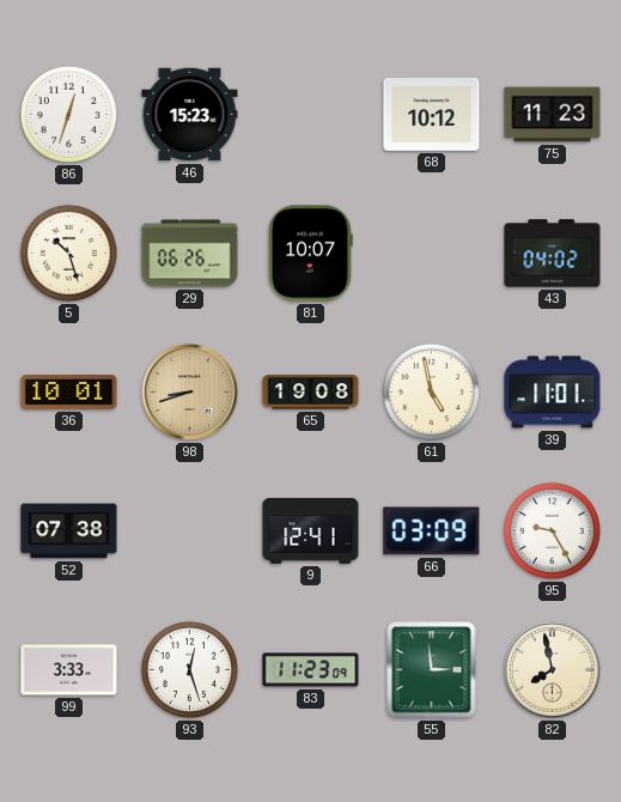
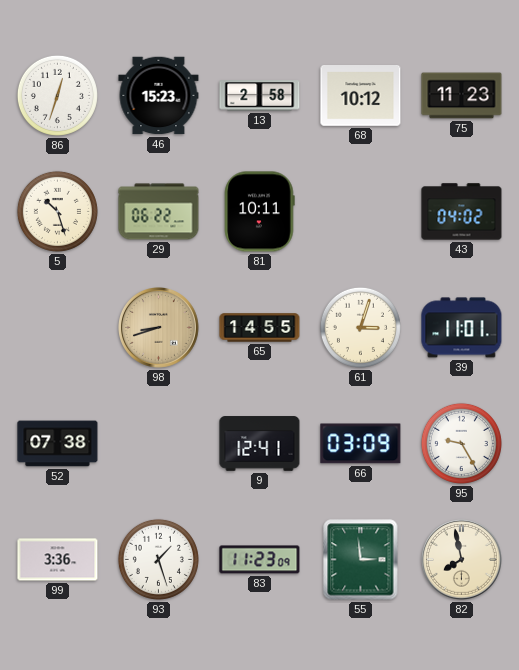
13: none -> 2:58
29: 06:26 -> 06:22
81: 10:07 -> 10:11
36: 10:01 -> none
65: 19:08 -> 14:55
61: 4:58 -> 3:03
99: 3:33 -> 3:36
93: 12:27 -> 1:27
